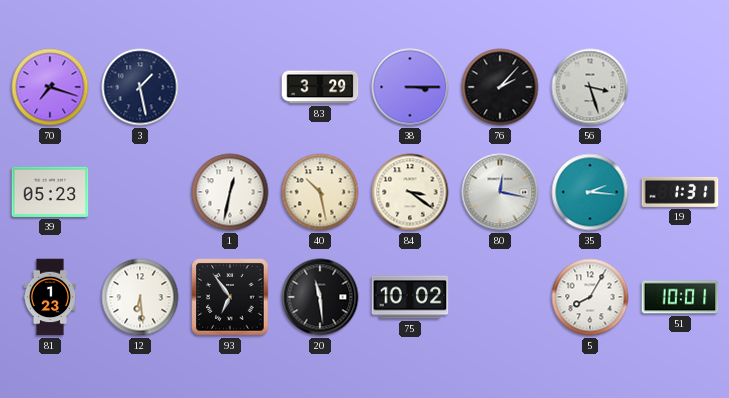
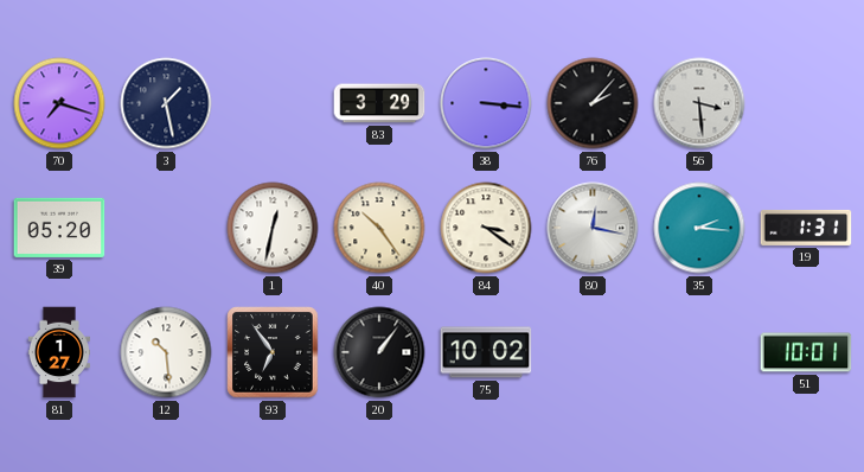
38: 3:15 -> 3:16
56: 3:27 -> 3:29
39: 05:23 -> 05:20
40: 10:28 -> 10:24
81: 1:23 -> 1:27
12: 6:29 -> 10:29
20: 11:29 -> 1:06
5: 8:05 -> none
